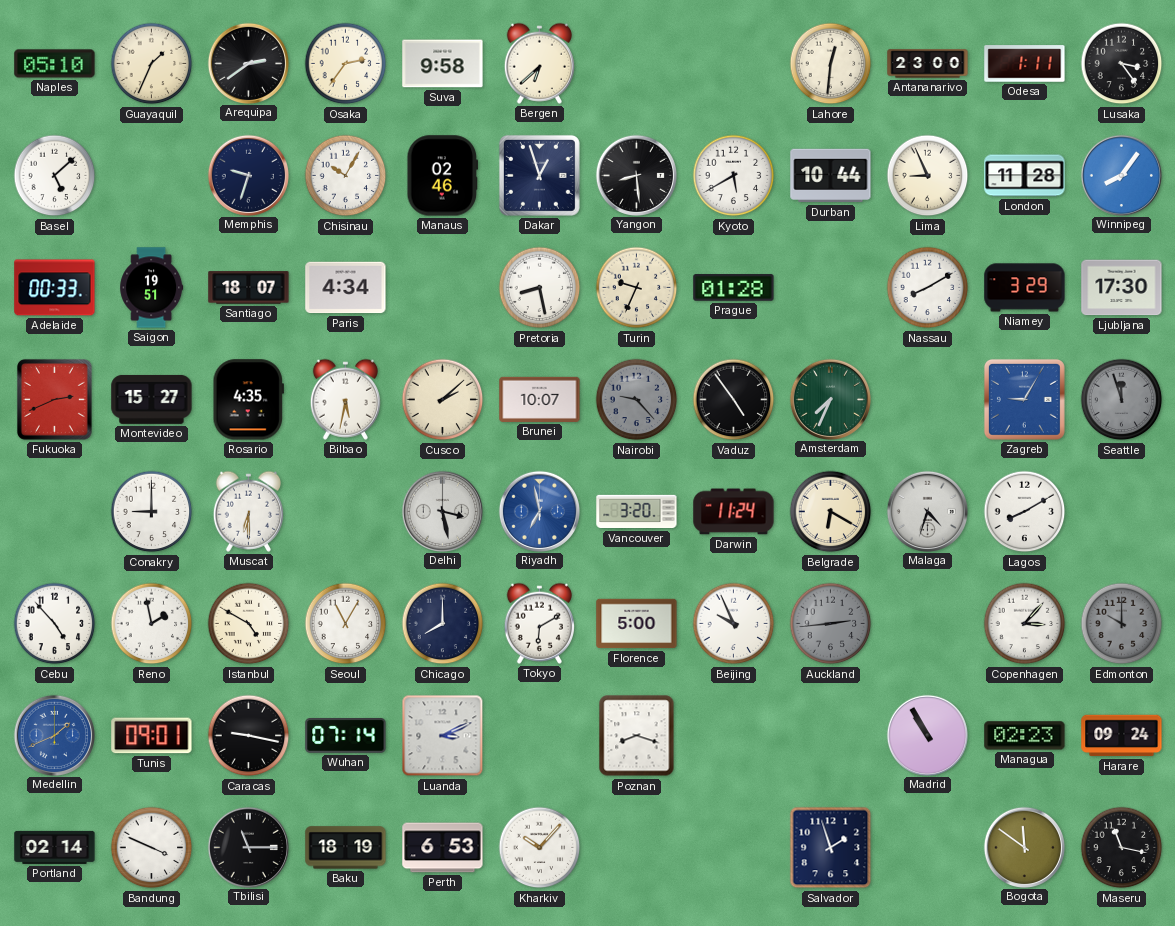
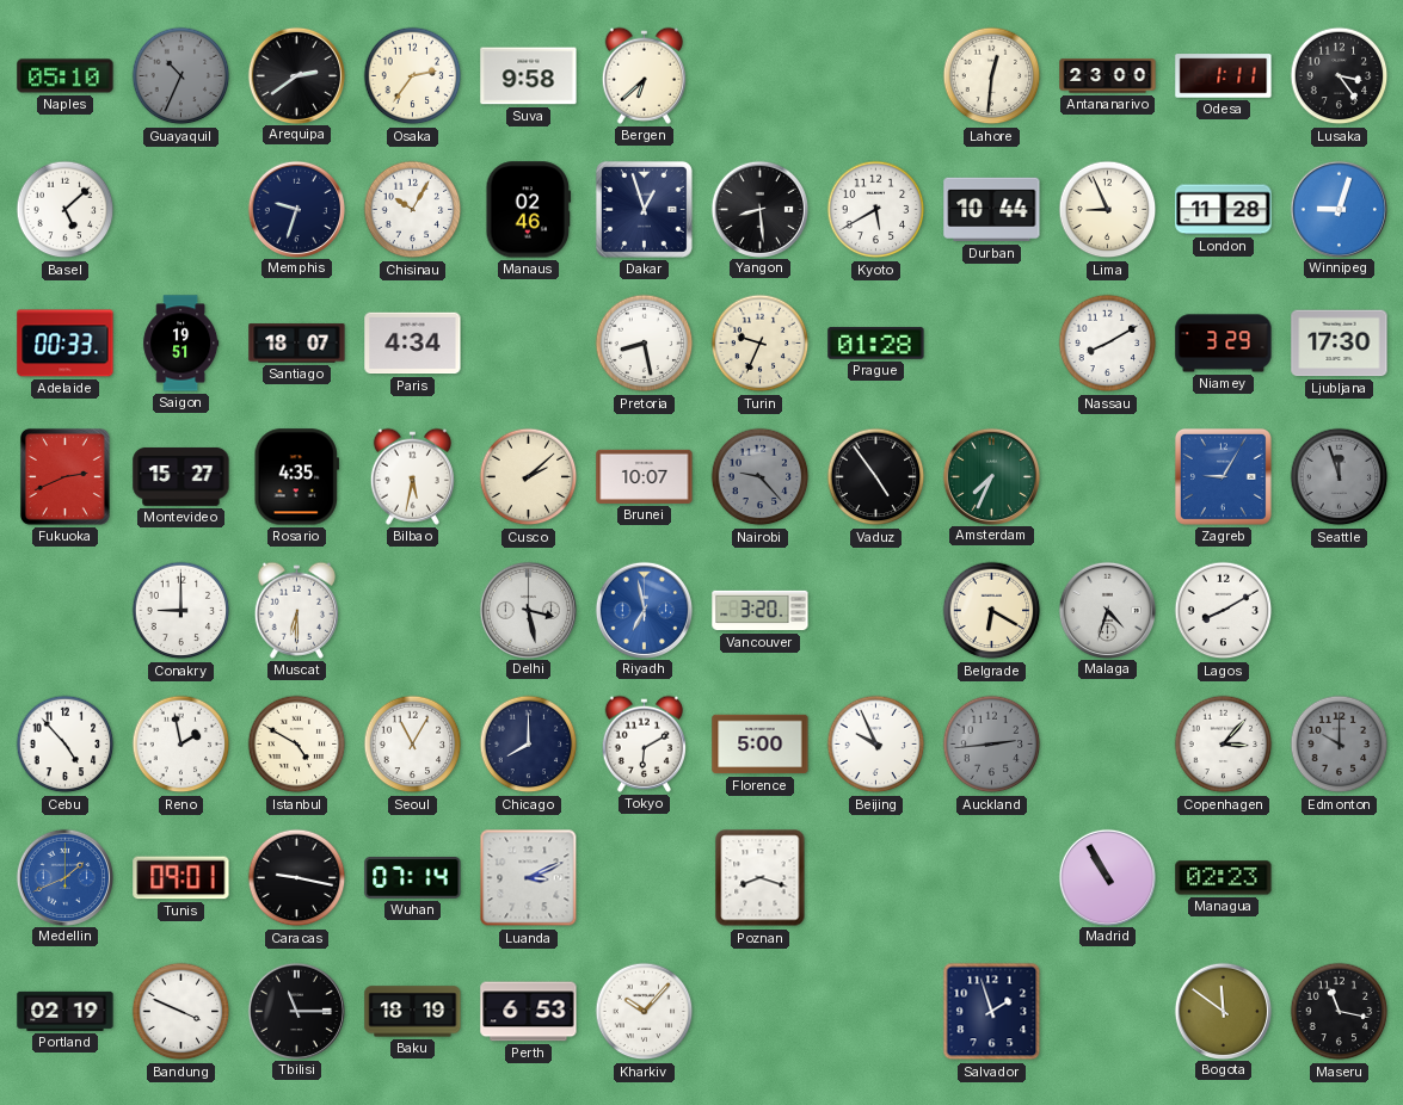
Guayaquil: 1:34 -> 10:34
Guayaquil dial: cream -> grey
Winnipeg: 8:06 -> 9:03
Darwin: 11:24 -> none
Harare: 09:24 -> none
Portland: 02:14 -> 02:19
